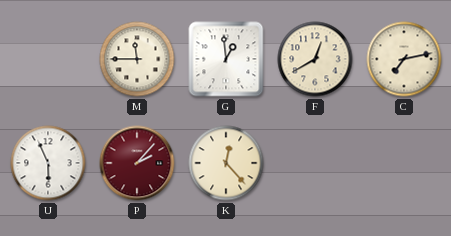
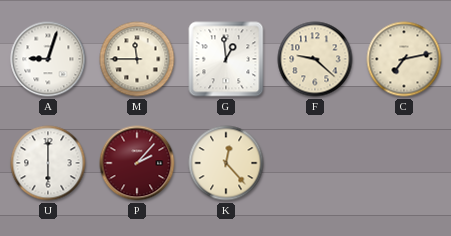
A: none -> 9:03
F: 12:40 -> 9:22
U: 5:56 -> 6:00
